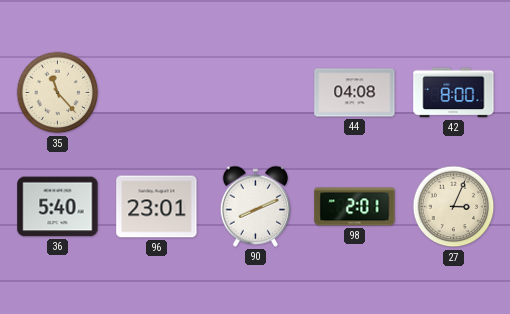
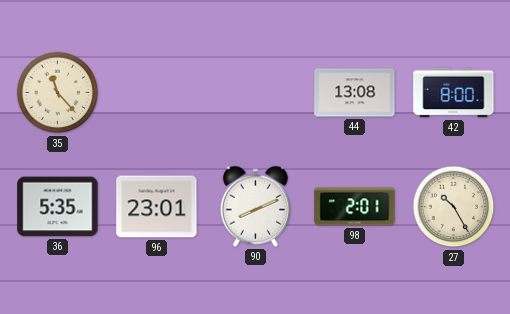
44: 04:08 -> 13:08
36: 5:40 -> 5:35
27: 3:04 -> 10:25
